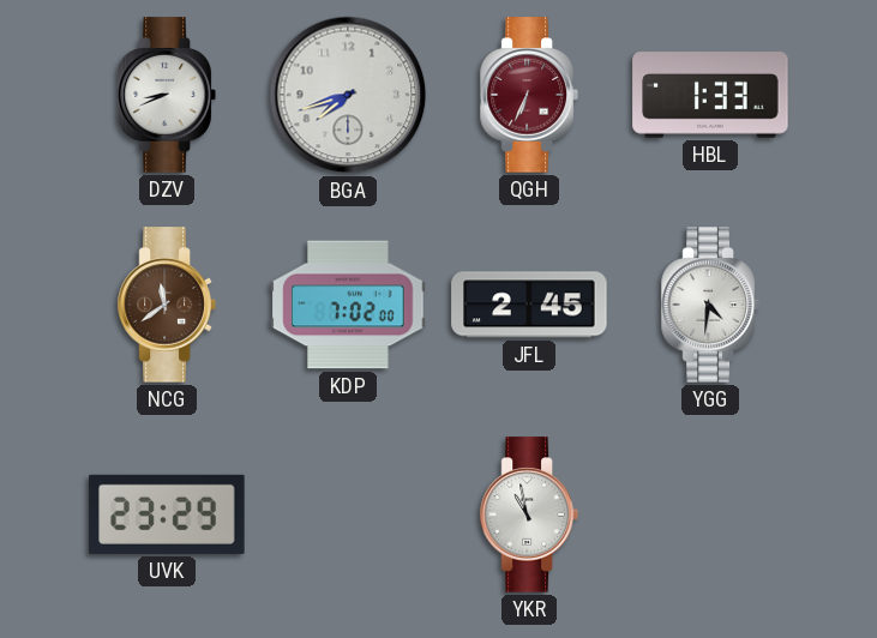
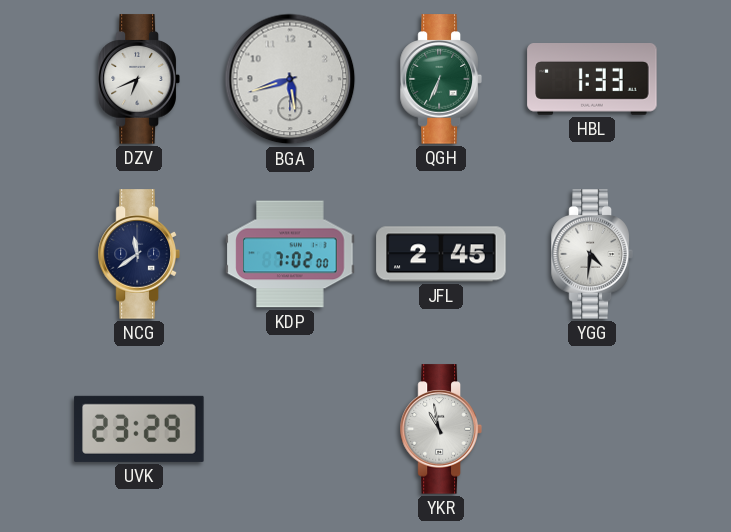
DZV: 8:41 -> 6:41
BGA: 7:42 -> 5:42
QGH dial: burgundy -> green
NCG dial: brown -> navy
